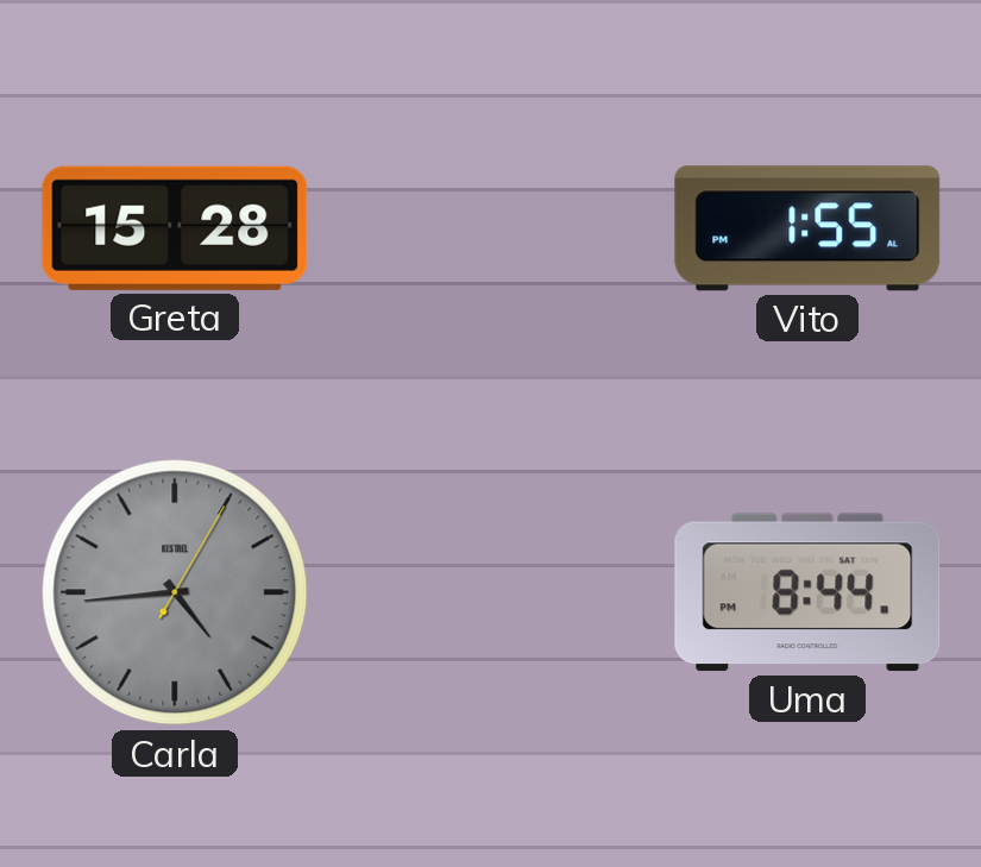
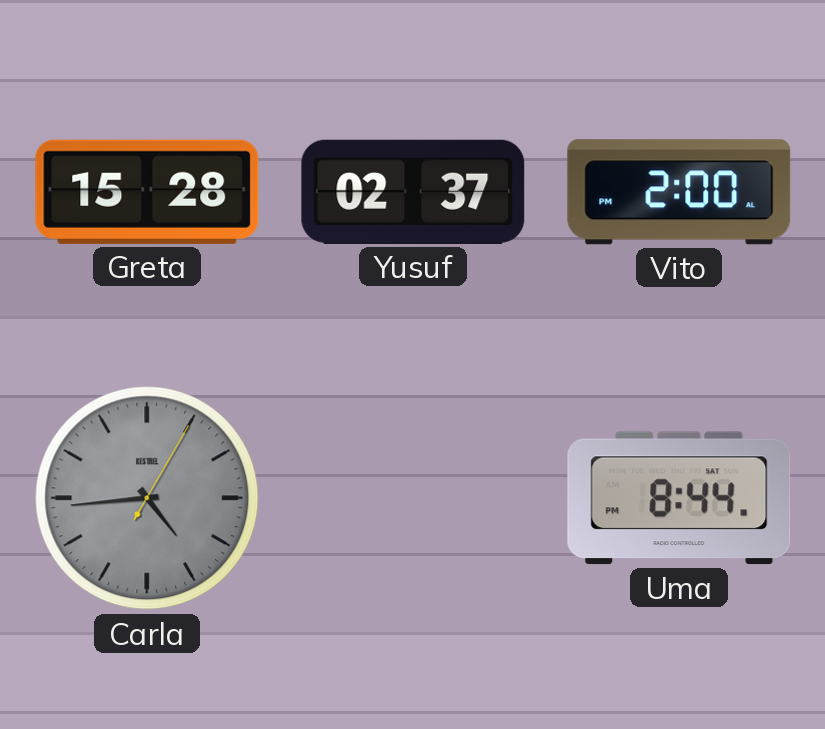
Yusuf: none -> 02:37
Vito: 1:55 -> 2:00
